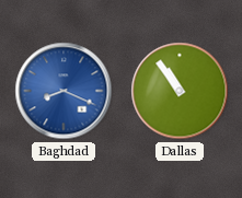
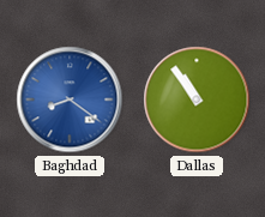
Baghdad: 8:19 -> 8:21
